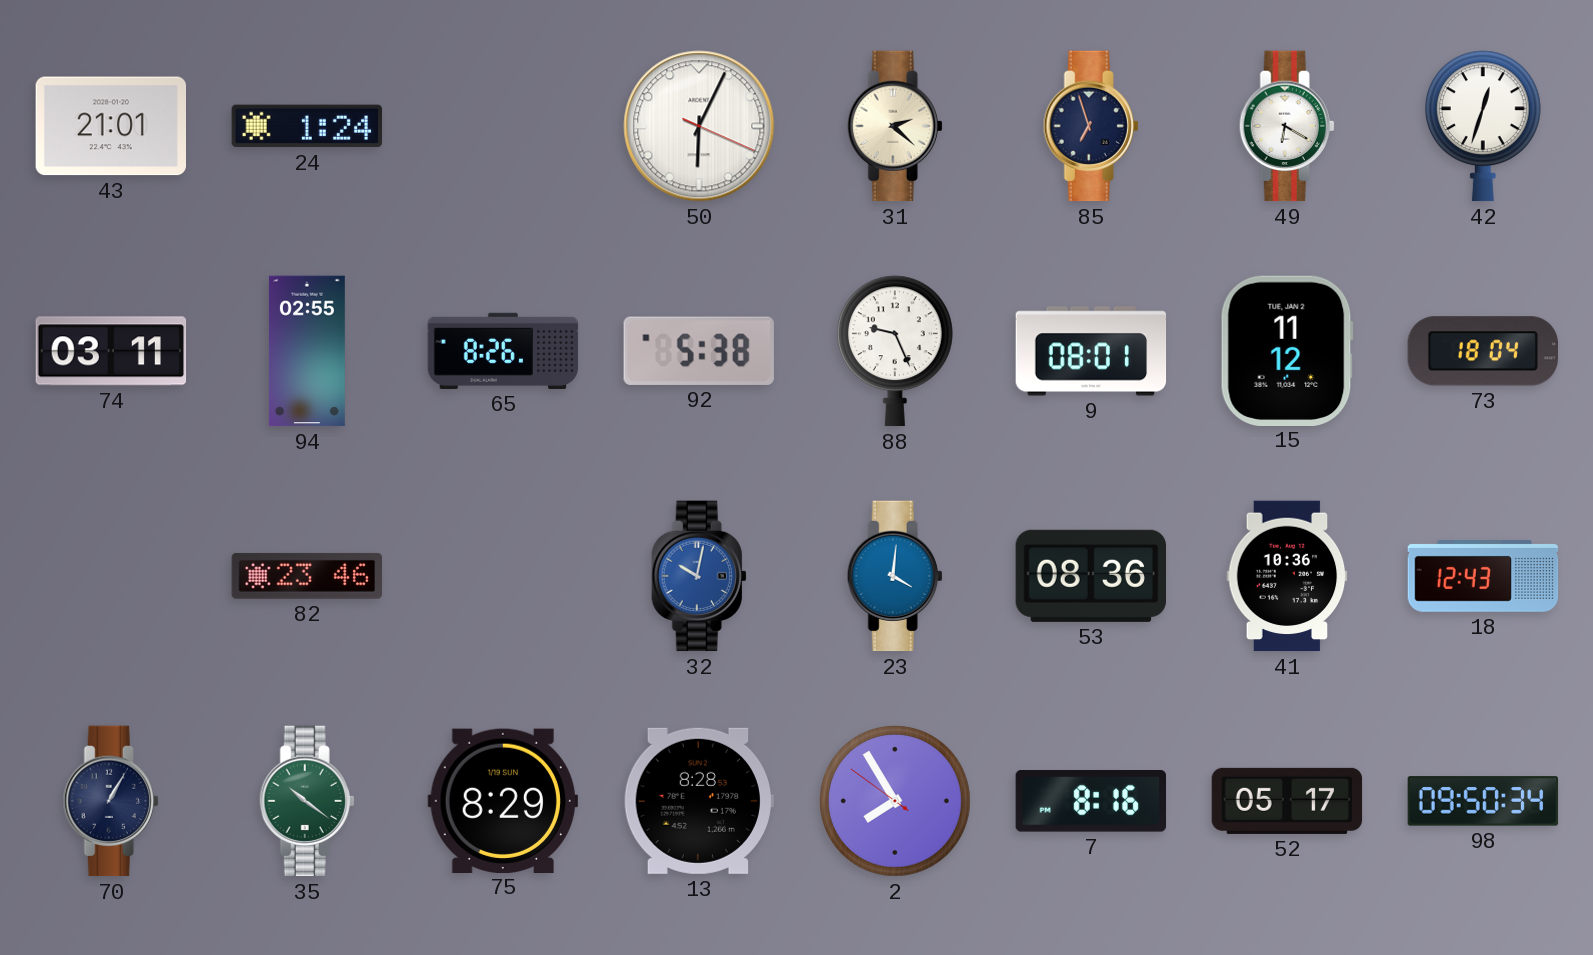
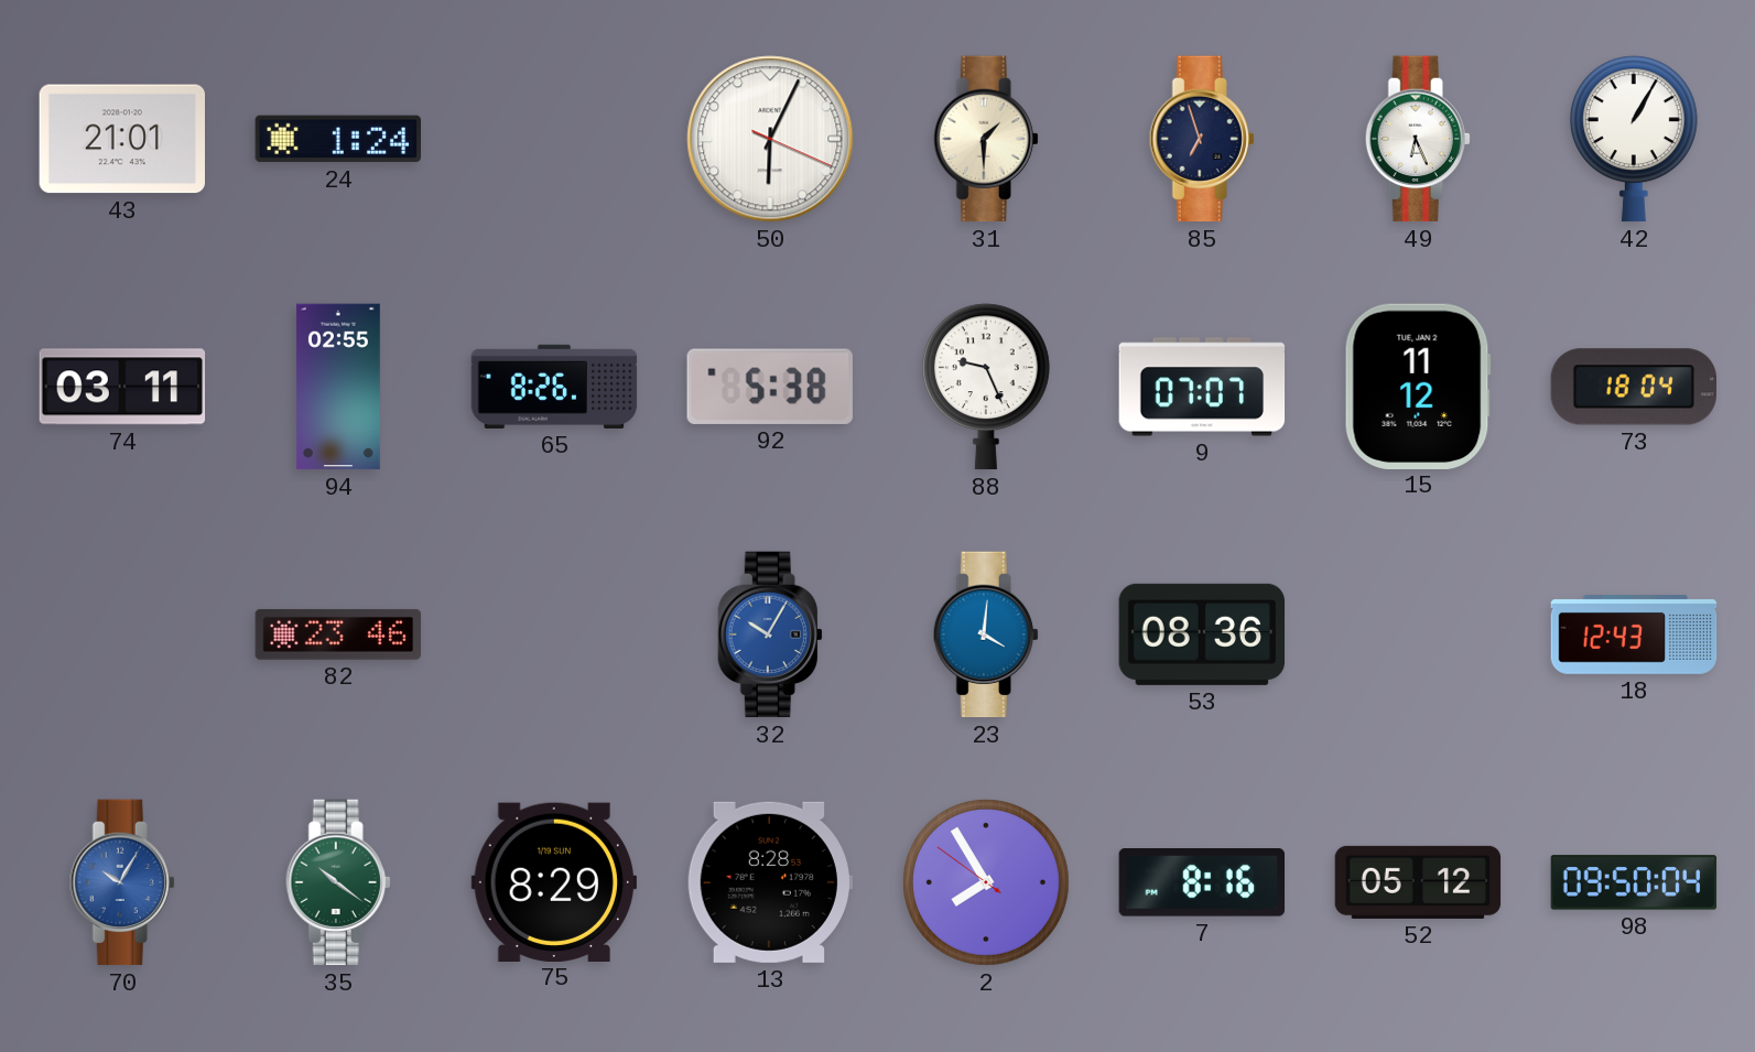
31: 2:22 -> 1:30
49: 6:20 -> 6:26
42: 12:33 -> 1:05
9: 08:01 -> 07:07
32: 10:02 -> 10:05
41: 10:36 -> none
70: 1:05 -> 10:05
70 dial: navy -> blue
52: 05:17 -> 05:12
98: 09:50:34 -> 09:50:04
